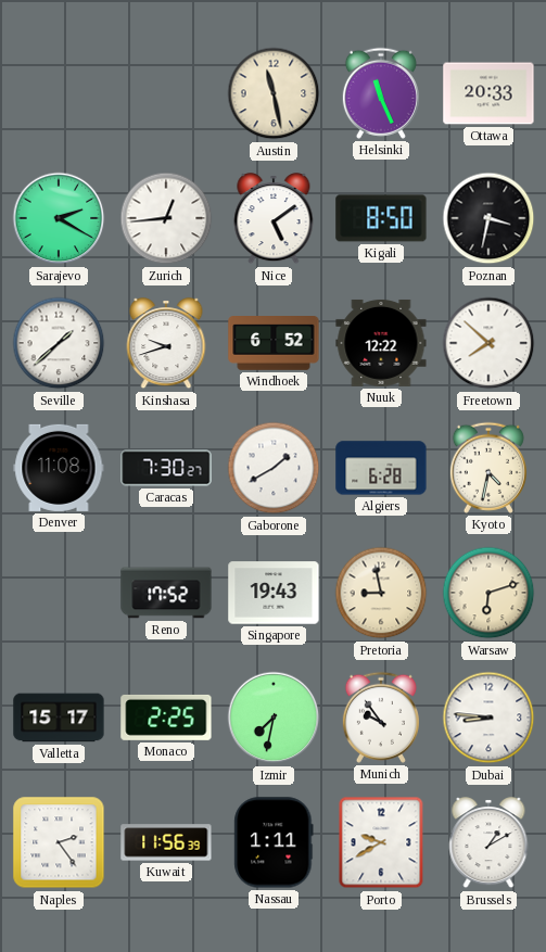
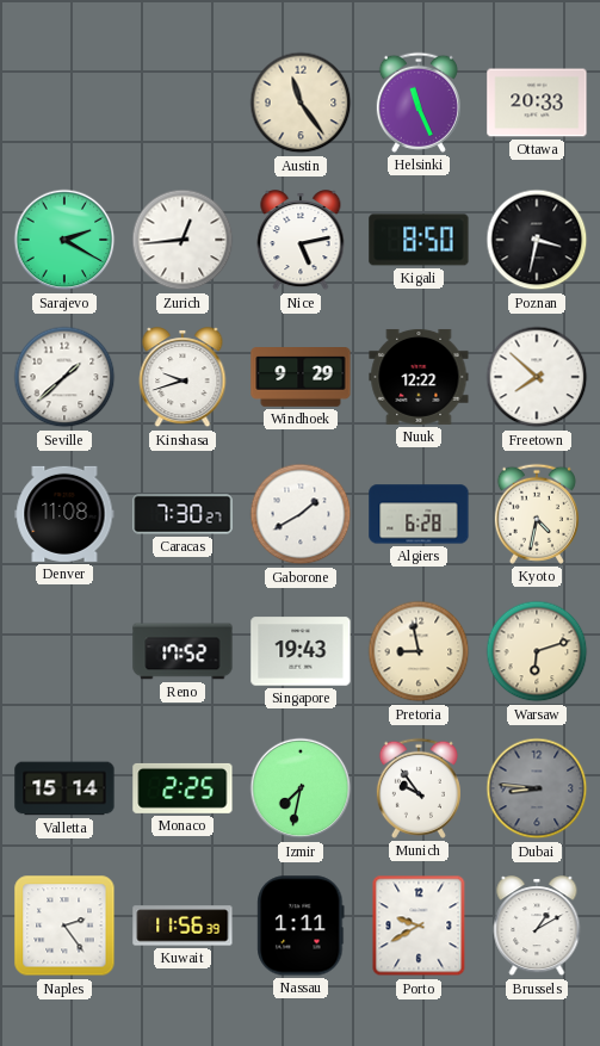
Austin: 11:28 -> 11:24
Nice: 5:09 -> 5:13
Windhoek: 6:52 -> 9:29
Valletta: 15:17 -> 15:14
Dubai dial: white -> grey
